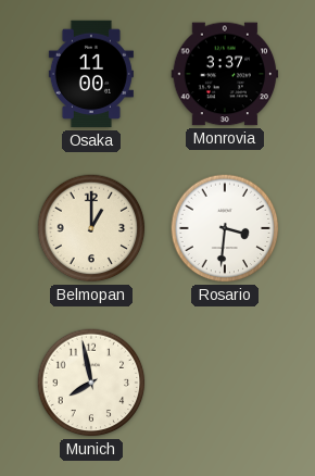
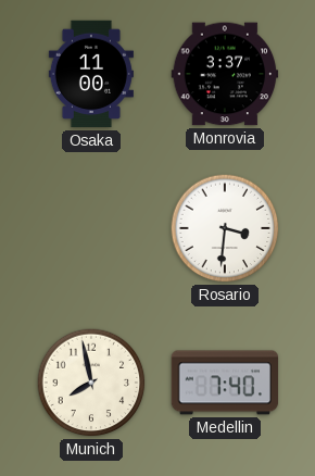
Belmopan: 1:00 -> none
Medellin: none -> 7:40
